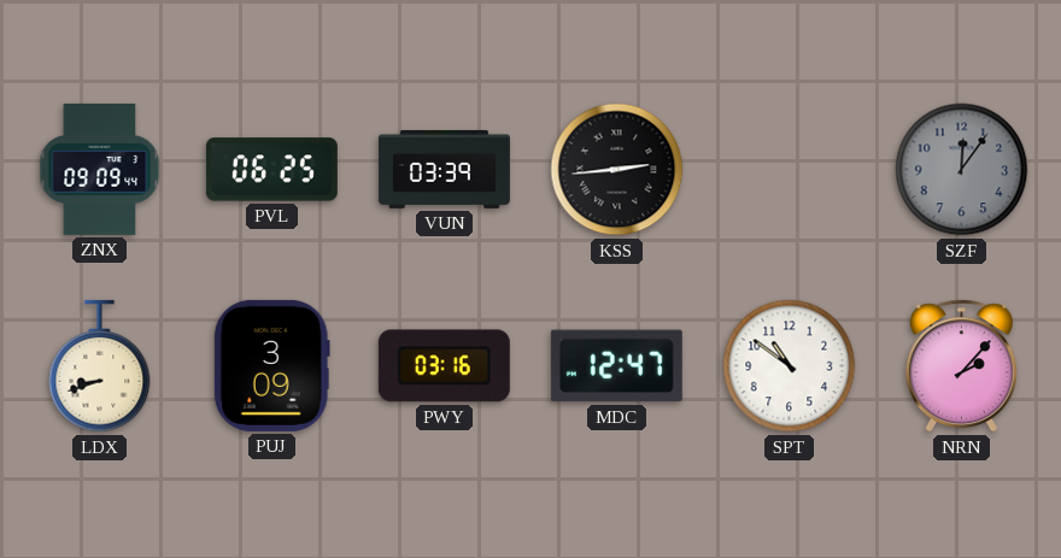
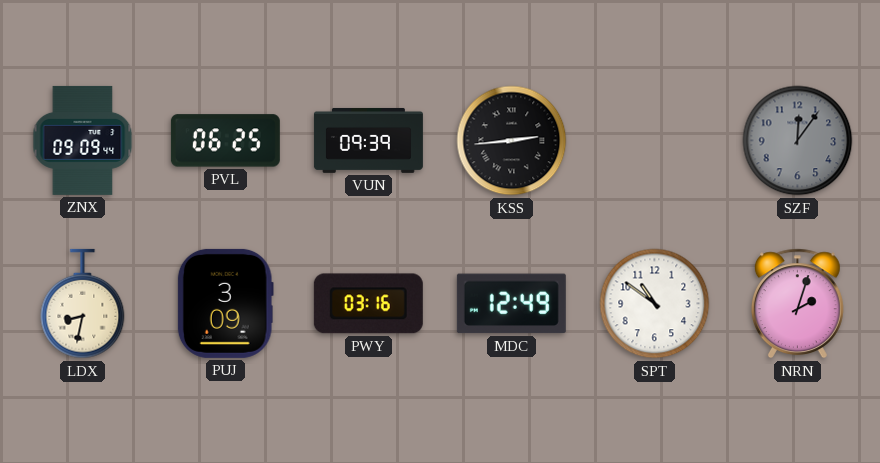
VUN: 03:39 -> 09:39
LDX: 8:42 -> 8:32
MDC: 12:47 -> 12:49
NRN: 2:07 -> 2:03
